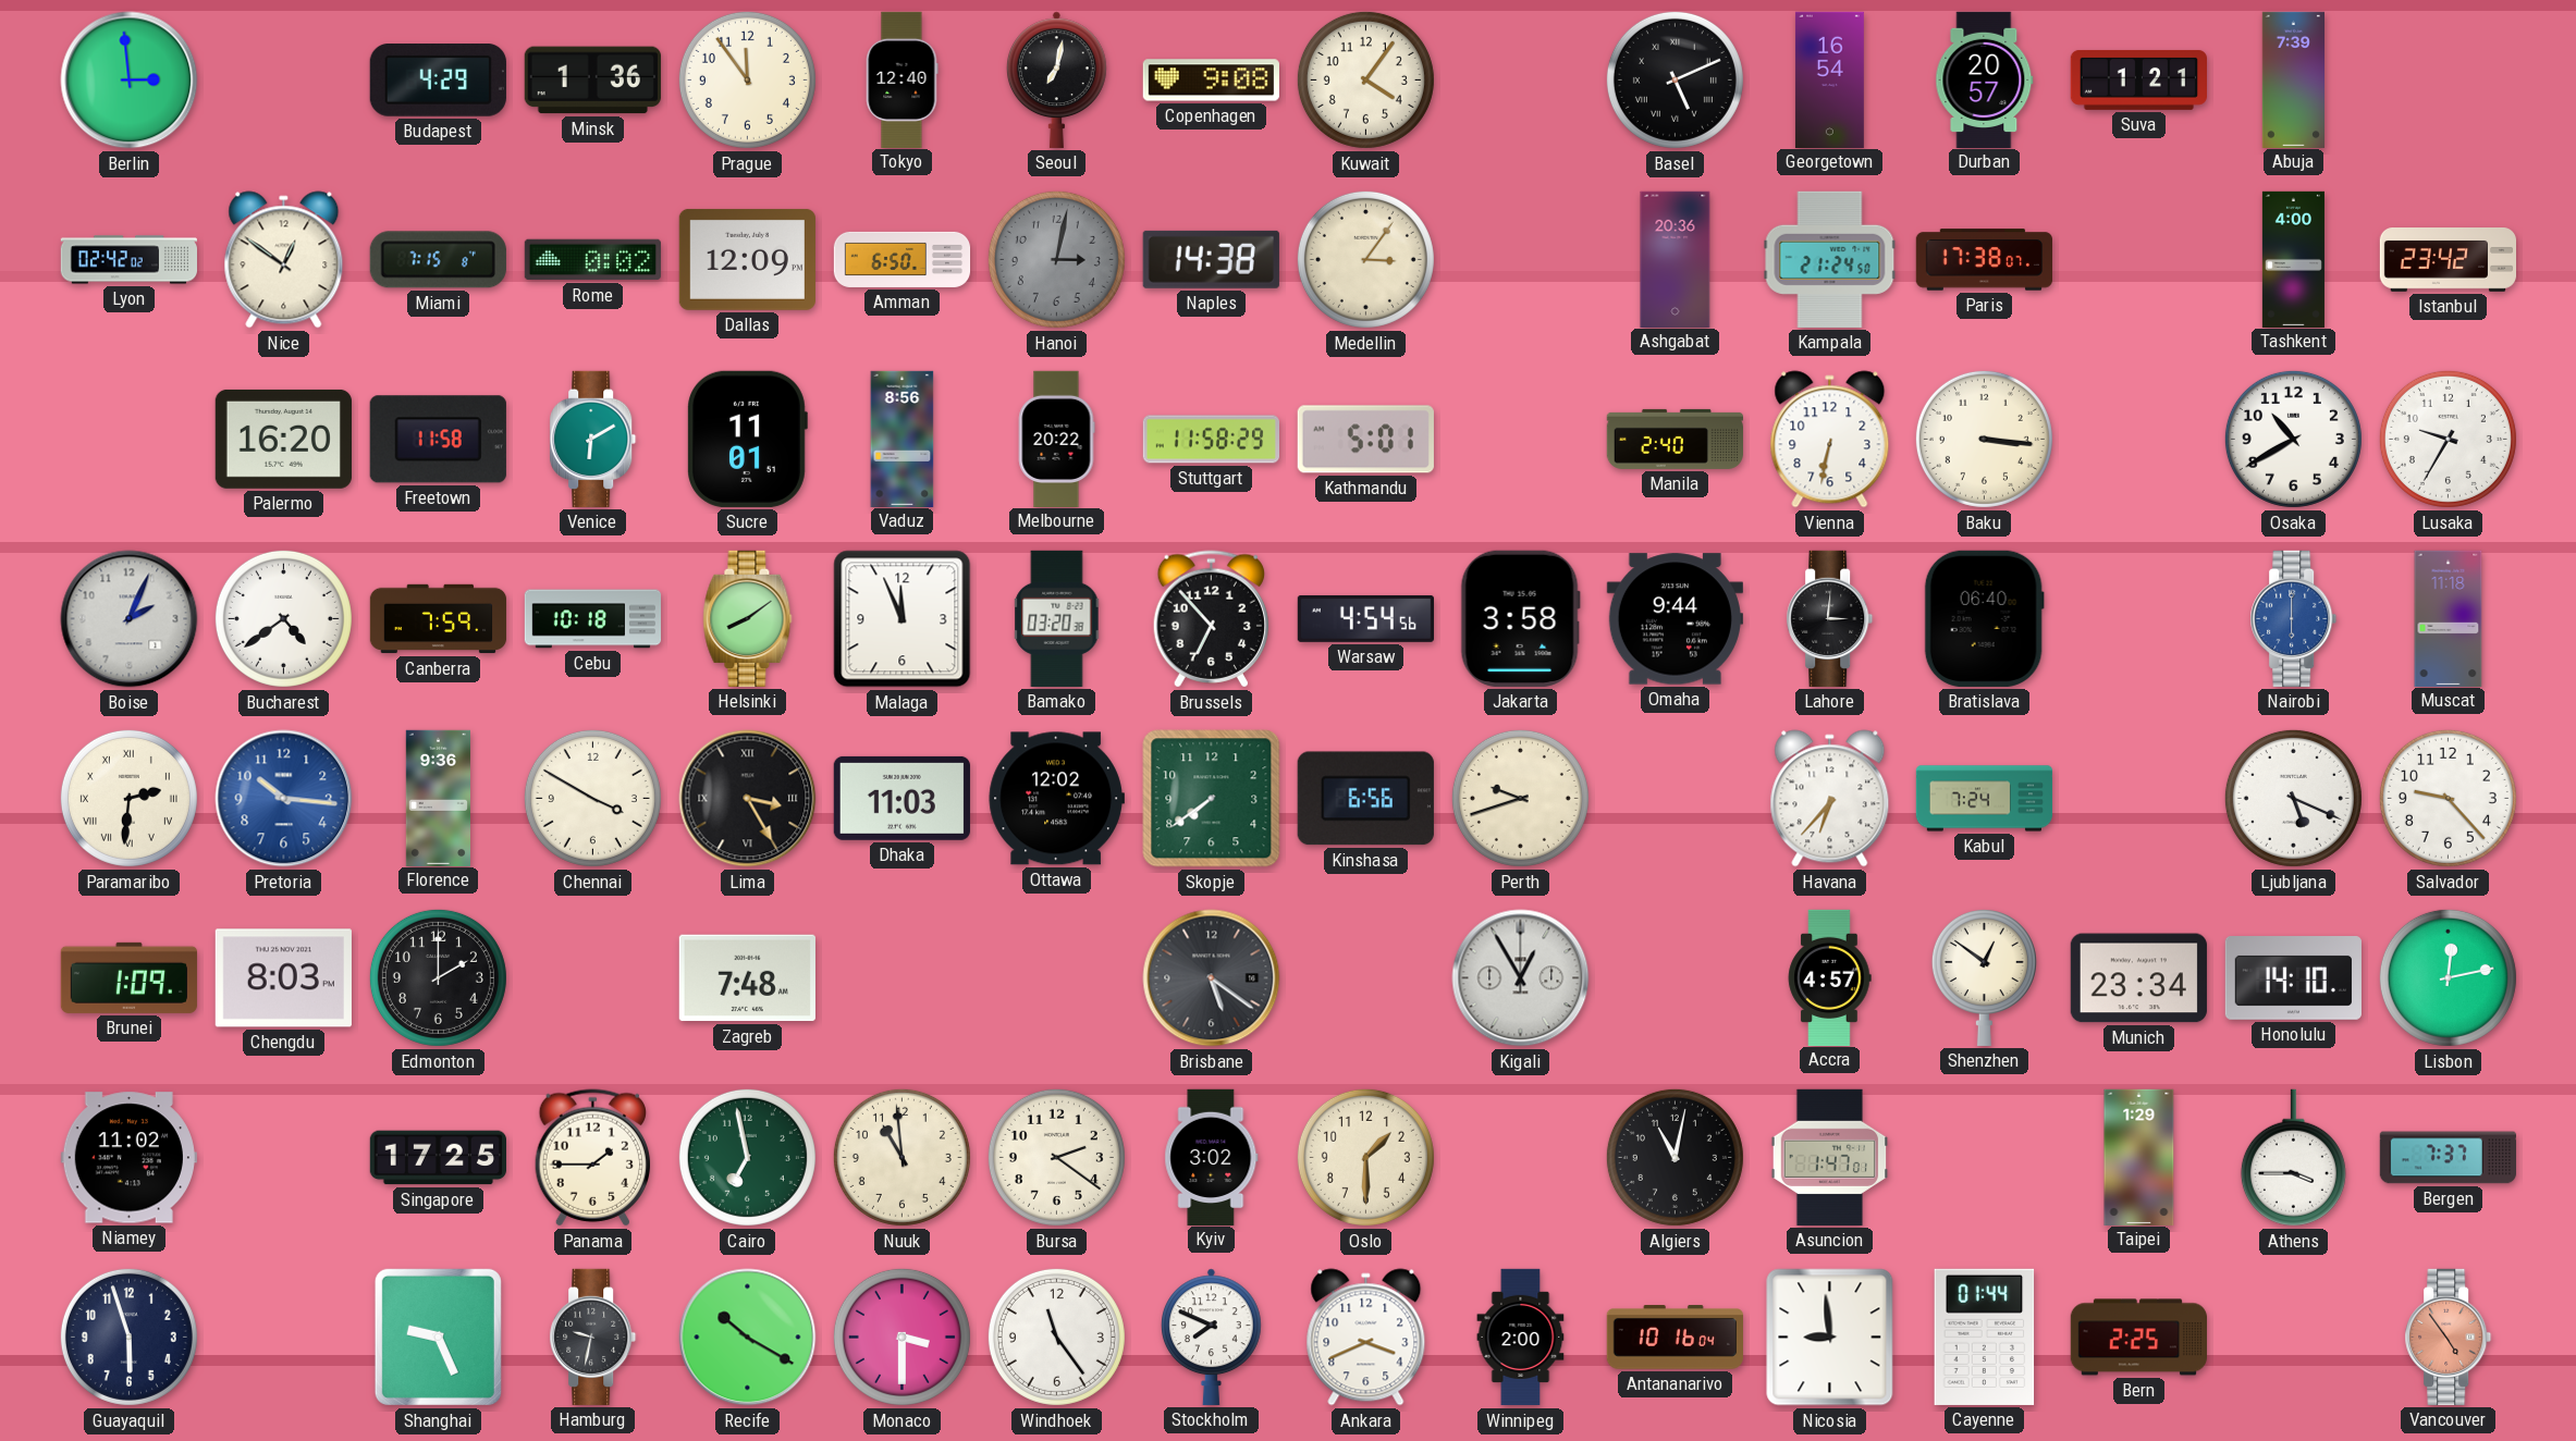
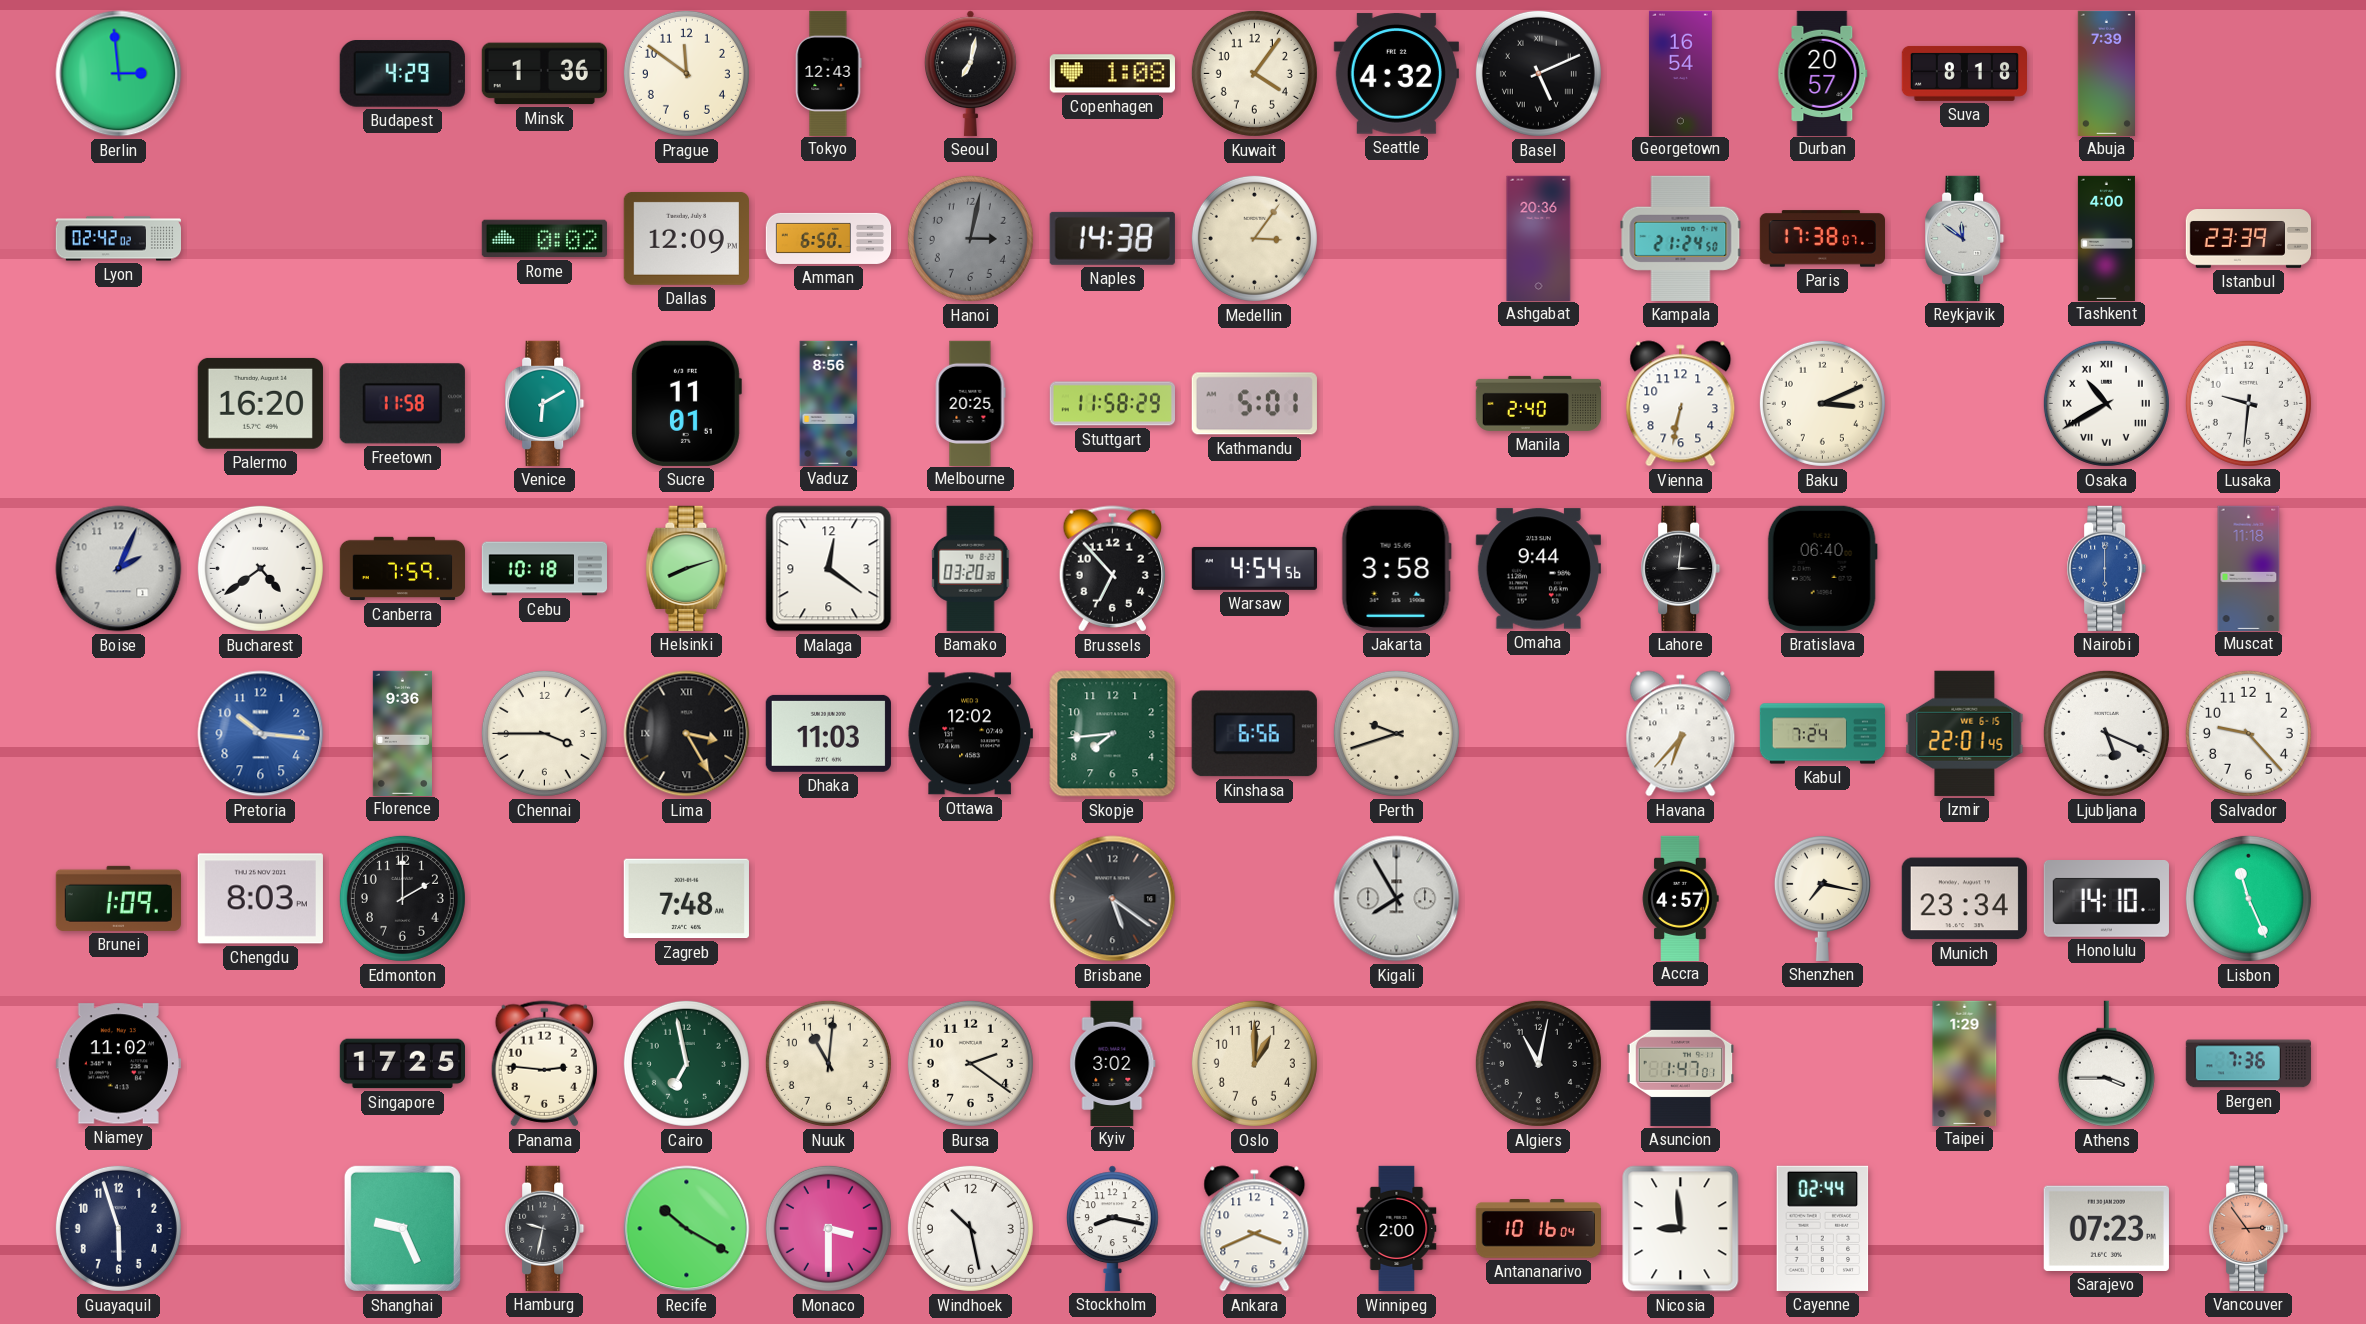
Prague: 11:54 -> 11:51
Tokyo: 12:40 -> 12:43
Copenhagen: 9:08 -> 1:08
Seattle: none -> 4:32
Suva: 1:21 -> 8:18
Nice: 12:51 -> none
Miami: 7:15 -> none
Reykjavik: none -> 11:51
Istanbul: 23:42 -> 23:39
Melbourne: 20:22 -> 20:25
Baku: 3:16 -> 3:11
Osaka numerals: Arabic -> Roman
Lusaka: 9:35 -> 9:31
Helsinki: 8:09 -> 8:12
Malaga: 11:56 -> 12:21
Paramaribo: 2:31 -> none
Chennai: 3:50 -> 3:45
Skopje: 7:39 -> 7:44
Izmir: none -> 22:01
Kigali: 12:55 -> 7:55
Shenzhen: 12:51 -> 7:17
Lisbon: 12:13 -> 11:26
Panama: 1:45 -> 2:46
Nuuk: 10:59 -> 11:01
Oslo: 1:30 -> 1:00
Bergen: 7:37 -> 7:36
Windhoek: 11:24 -> 10:28
Stockholm: 7:49 -> 8:17
Cayenne: 01:44 -> 02:44
Bern: 2:25 -> none
Sarajevo: none -> 07:23
Vancouver: 4:54 -> 2:54
